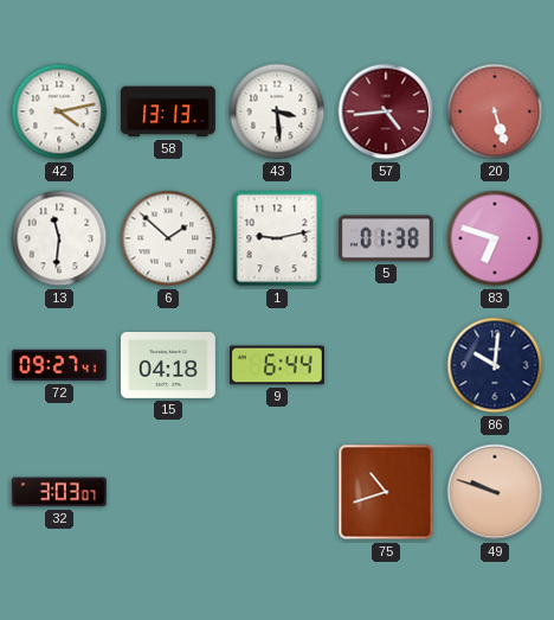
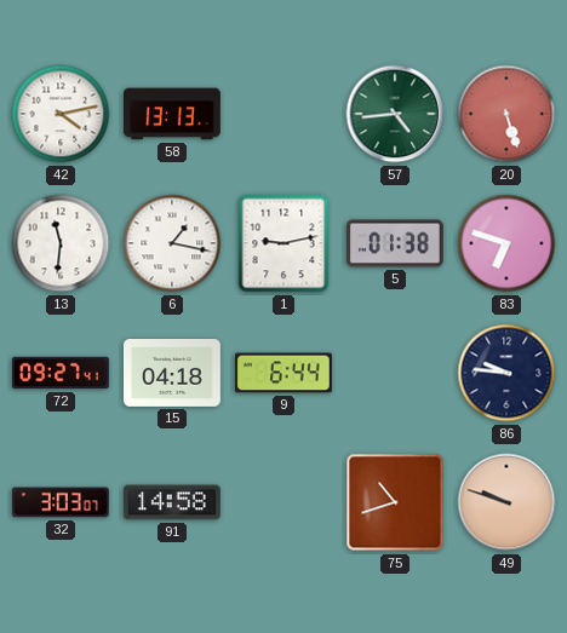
43: 3:29 -> none
57 dial: burgundy -> green
6: 1:52 -> 1:17
86: 10:01 -> 9:46
91: none -> 14:58
